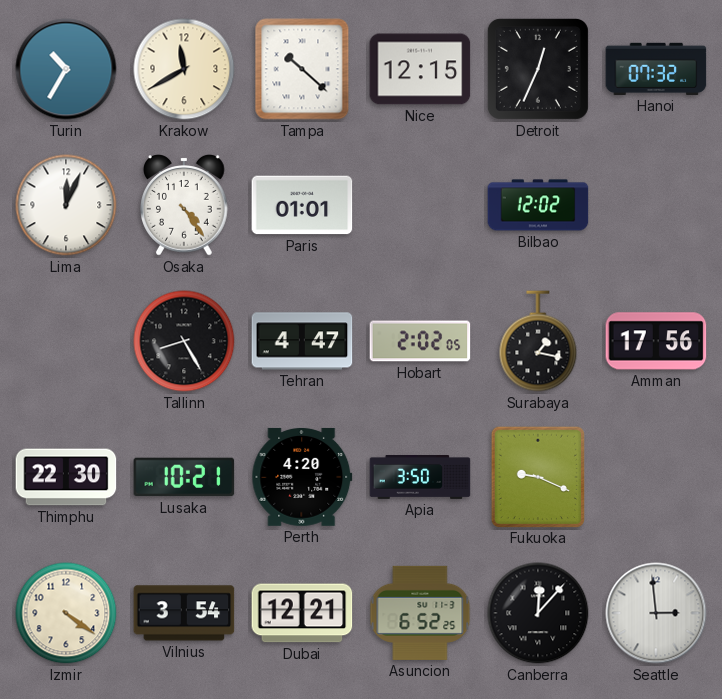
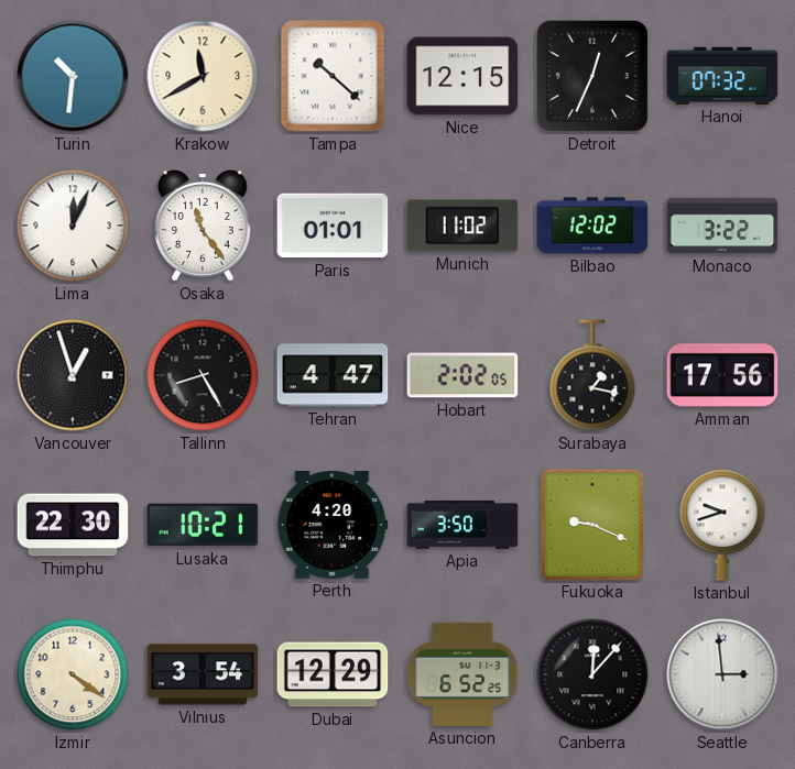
Turin: 10:35 -> 10:31
Osaka: 4:24 -> 11:24
Munich: none -> 11:02
Monaco: none -> 3:22
Vancouver: none -> 12:57
Istanbul: none -> 9:42
Dubai: 12:21 -> 12:29
